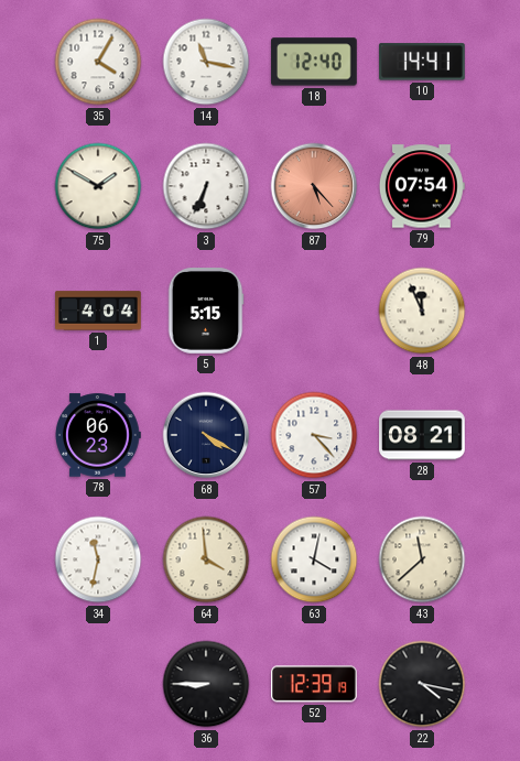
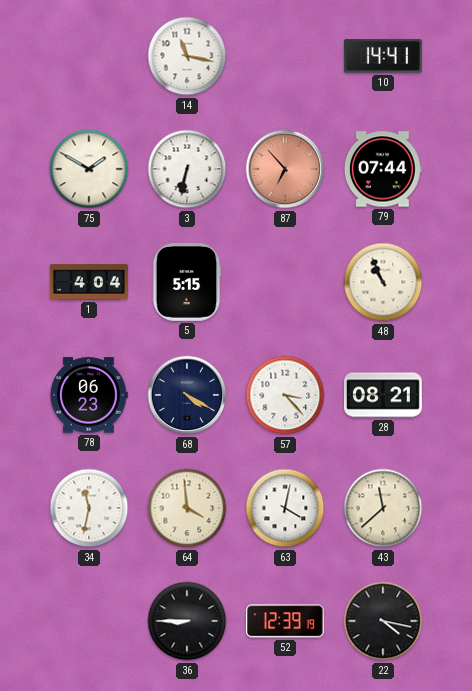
35: 4:05 -> none
18: 12:40 -> none
3: 6:34 -> 6:32
87: 5:23 -> 6:53
79: 07:54 -> 07:44
48: 11:56 -> 10:56
